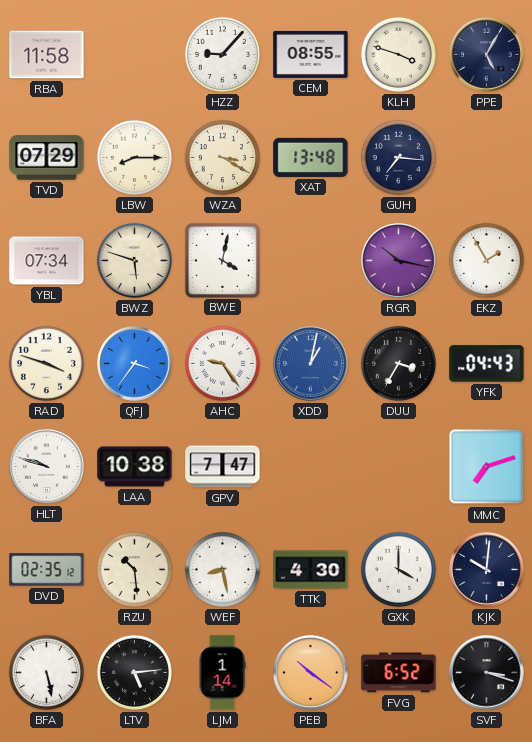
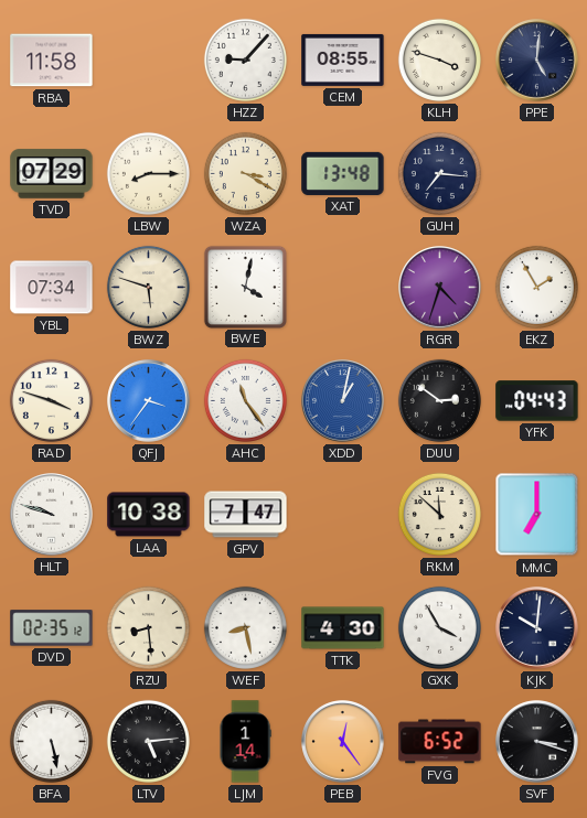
PPE: 5:05 -> 5:01
RGR: 10:17 -> 4:33
AHC: 9:24 -> 11:24
DUU: 3:35 -> 2:51
RKM: none -> 11:52
MMC: 7:12 -> 7:00
RZU: 10:29 -> 8:29
GXK: 4:00 -> 3:55
PEB: 10:21 -> 12:24
